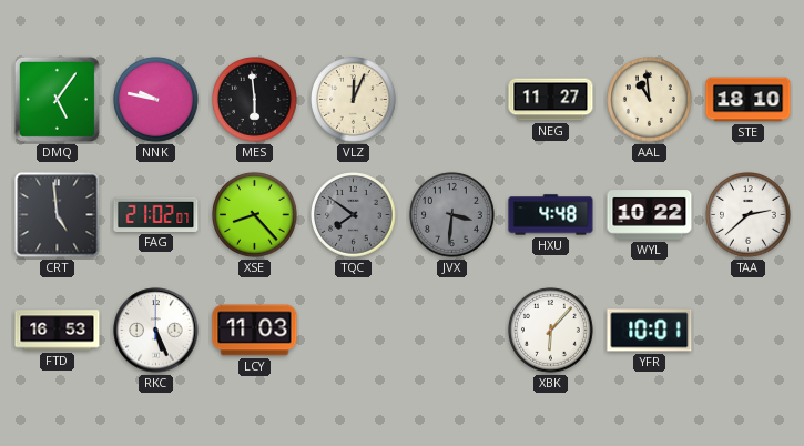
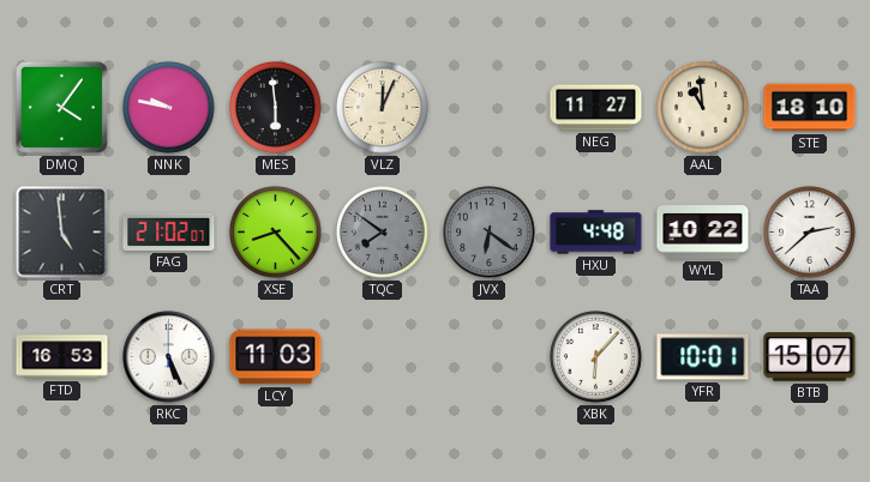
DMQ: 5:06 -> 4:06
JVX: 3:31 -> 6:21
BTB: none -> 15:07
